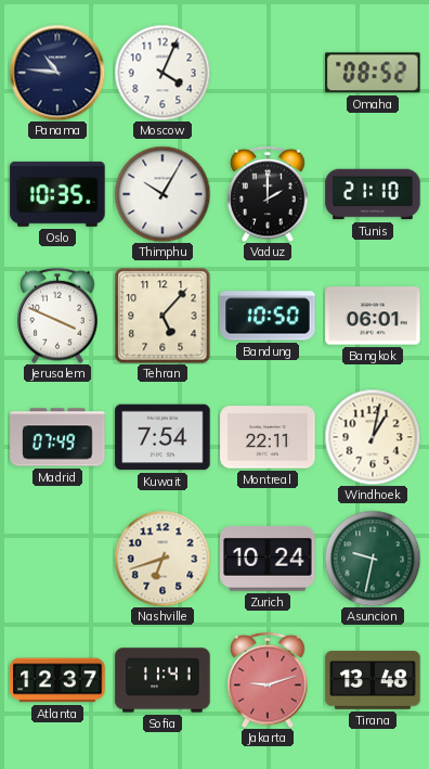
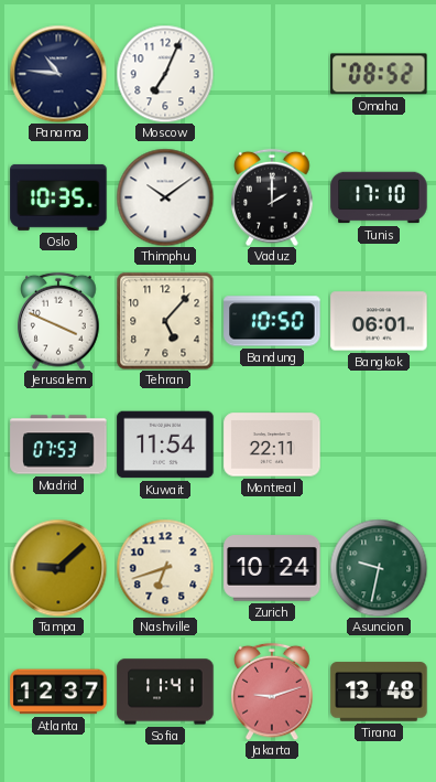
Moscow: 4:04 -> 7:04
Thimphu: 10:05 -> 10:09
Tunis: 21:10 -> 17:10
Madrid: 07:49 -> 07:53
Kuwait: 7:54 -> 11:54
Windhoek: 1:02 -> none
Tampa: none -> 9:08
